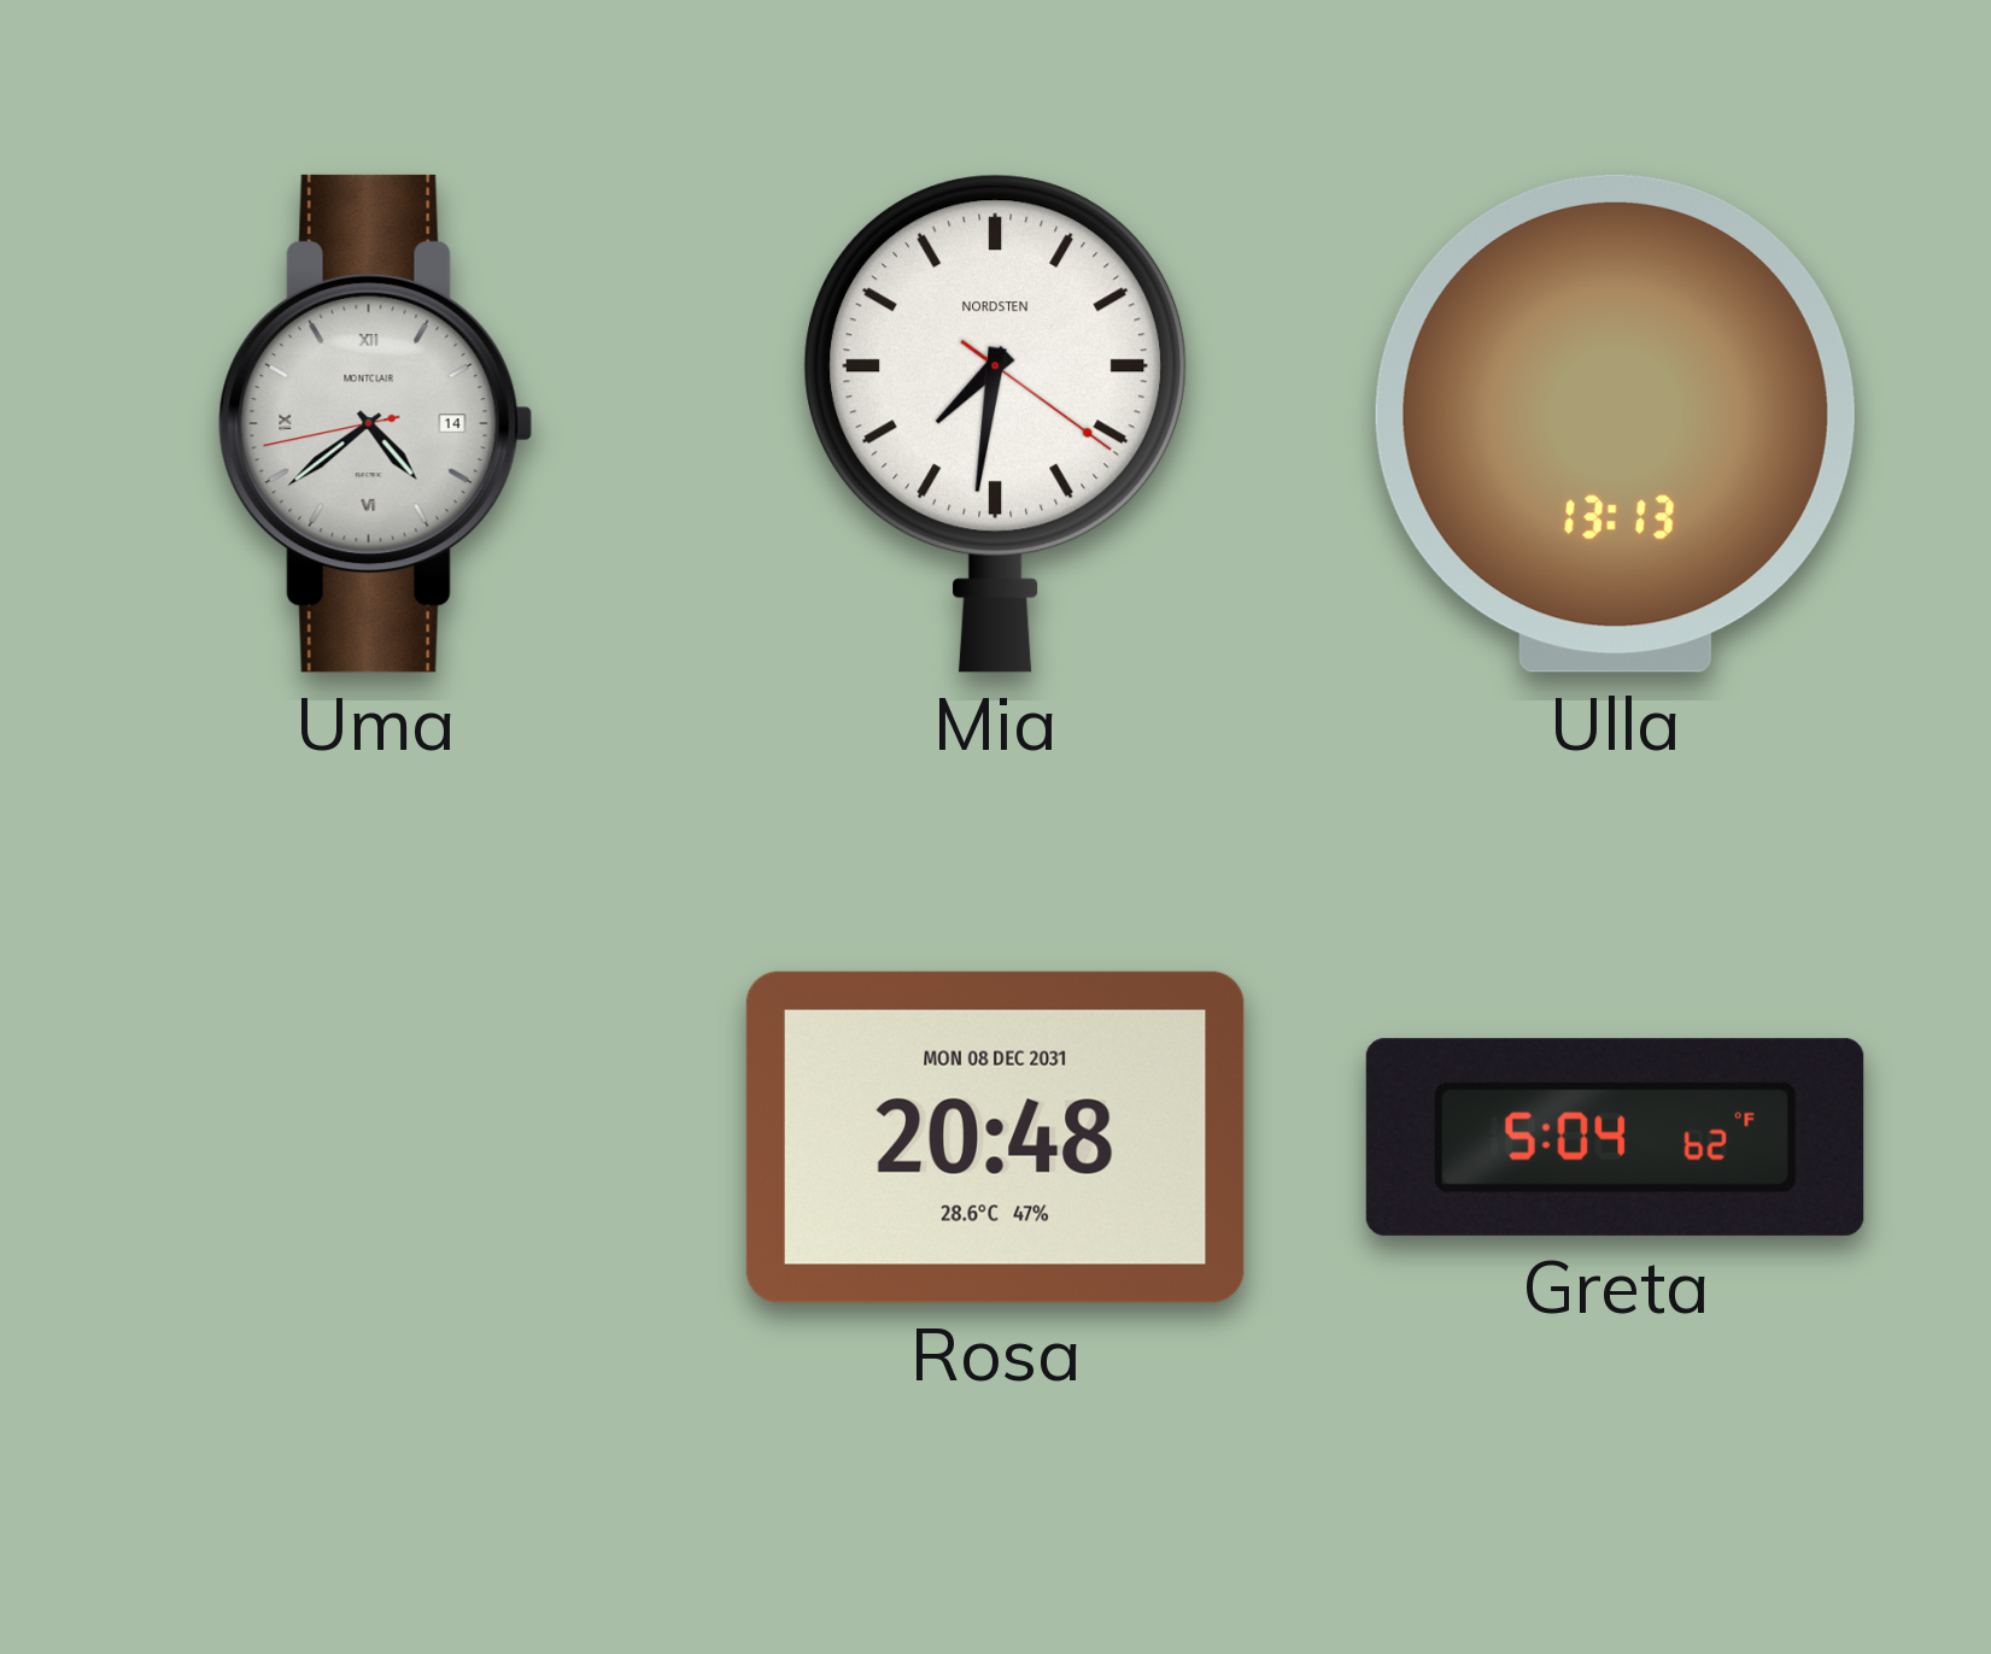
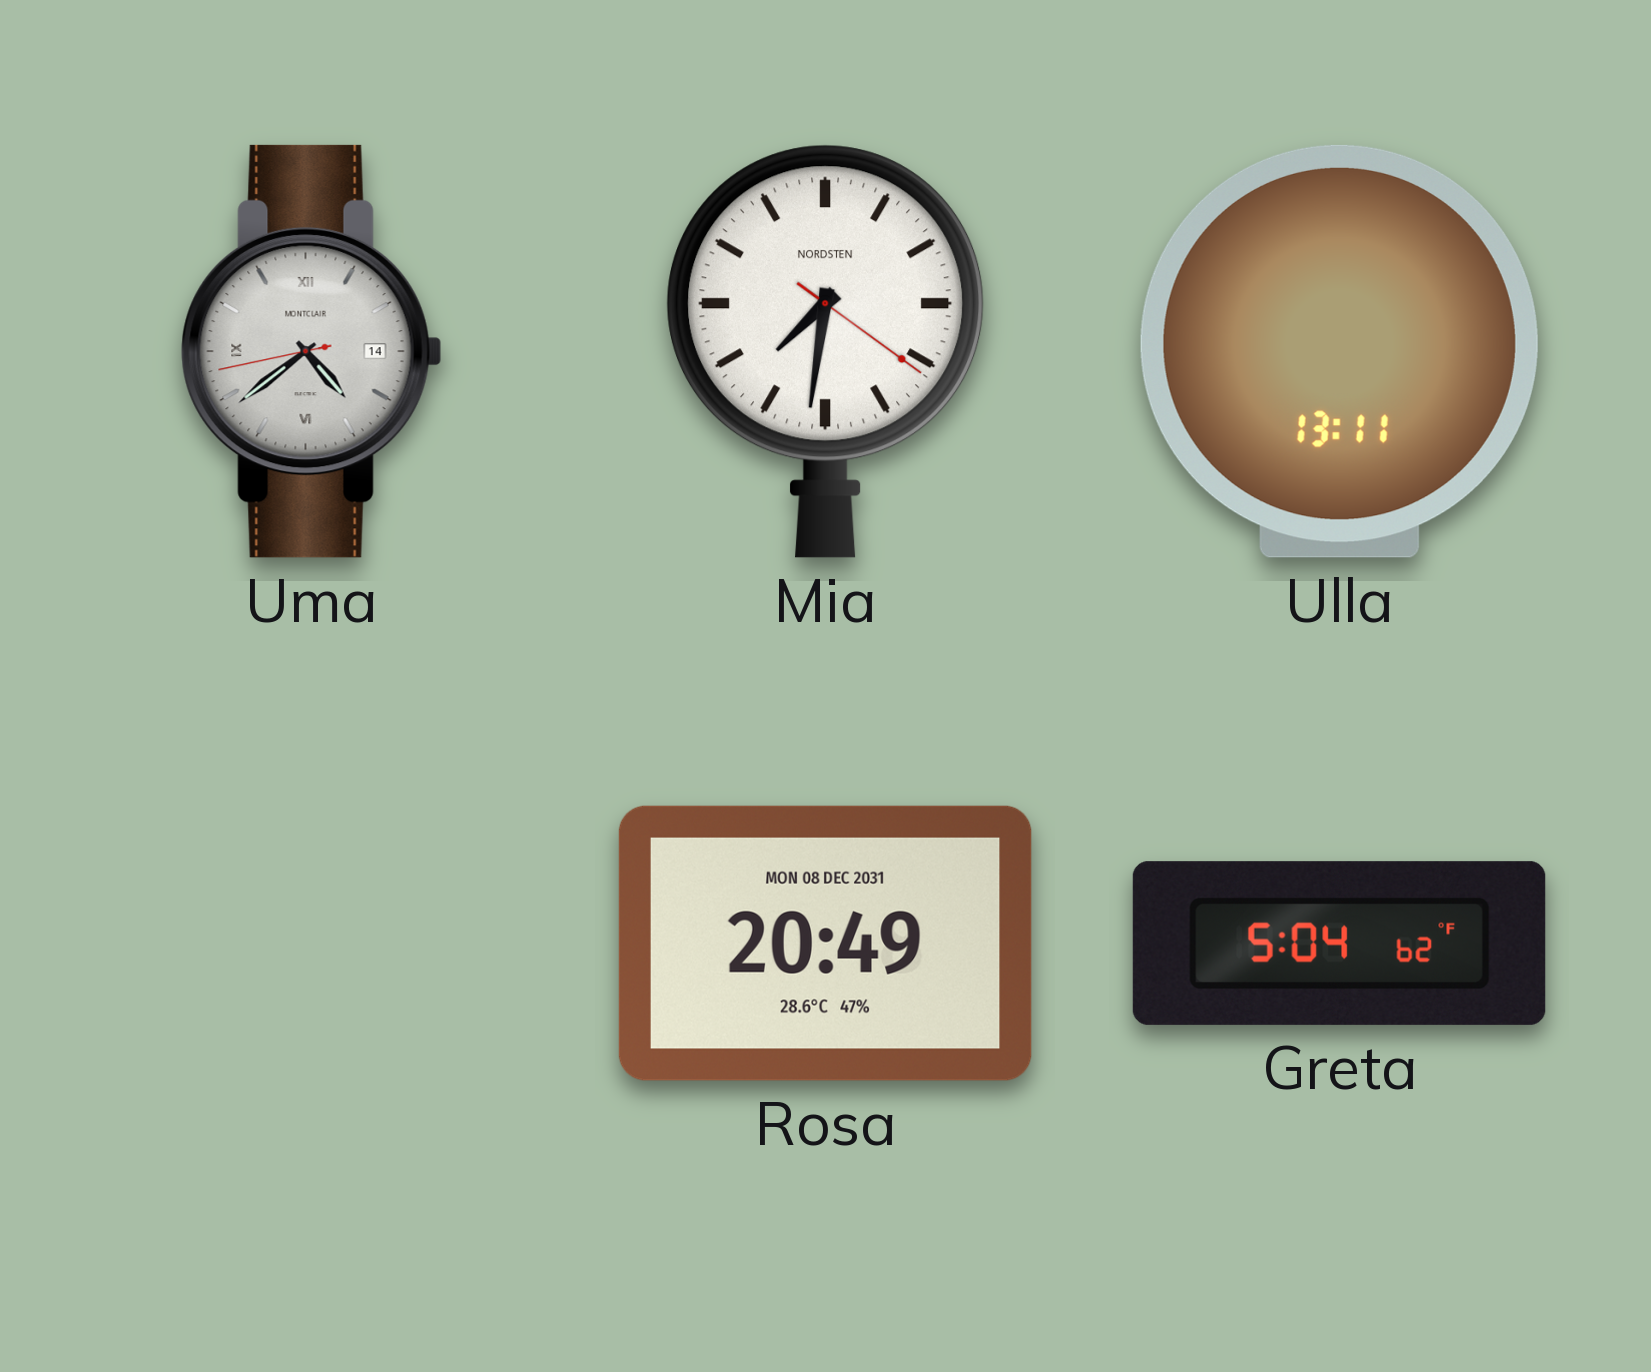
Ulla: 13:13 -> 13:11
Rosa: 20:48 -> 20:49
